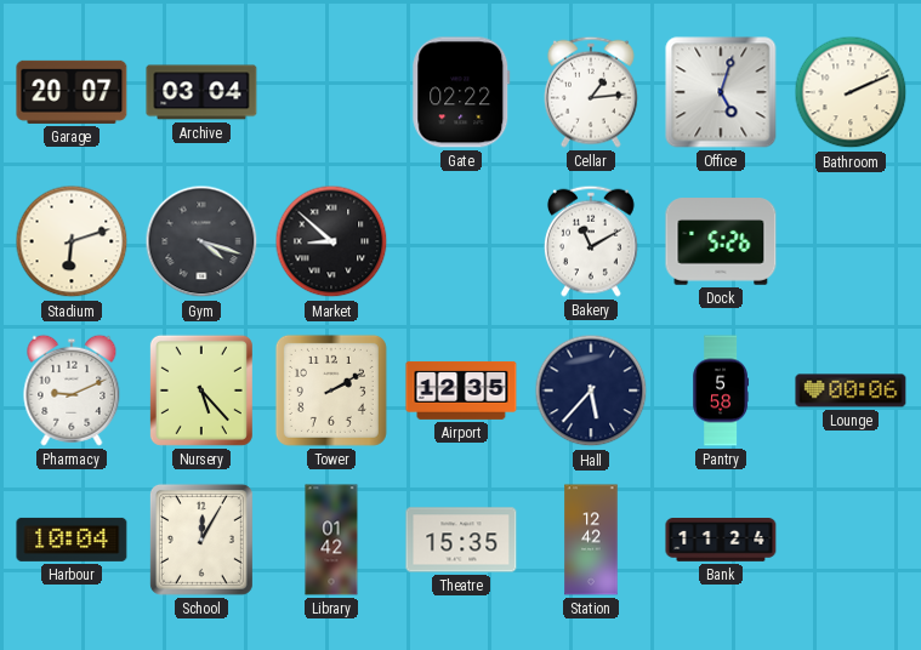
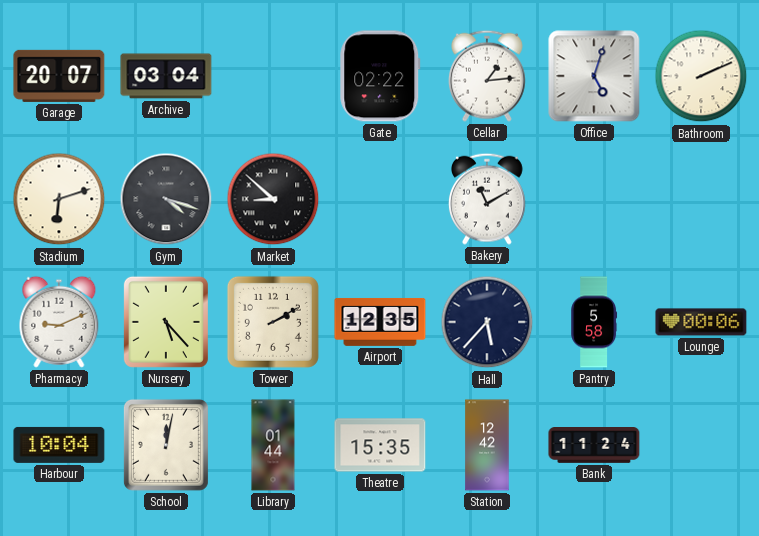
Dock: 5:26 -> none
School: 12:05 -> 12:02
Library: 01:42 -> 01:44
